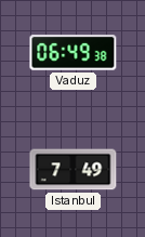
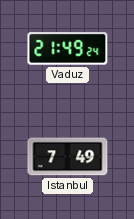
Vaduz: 06:49 -> 21:49
